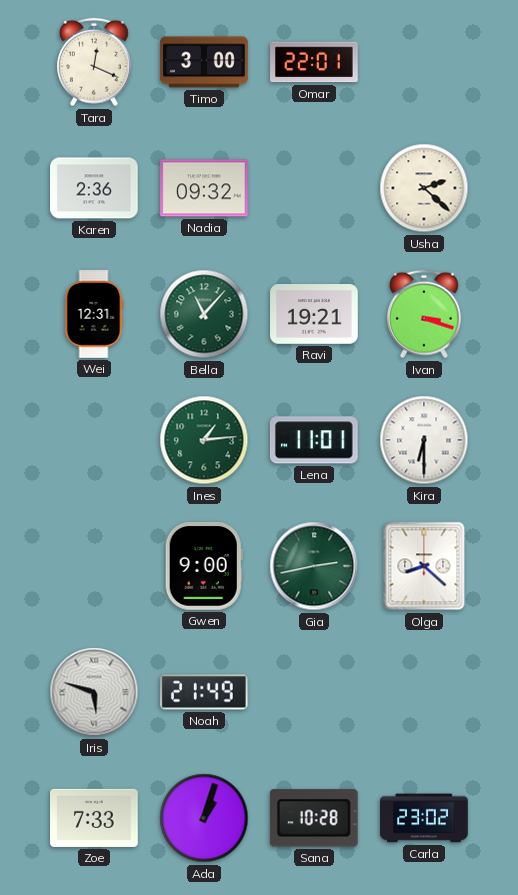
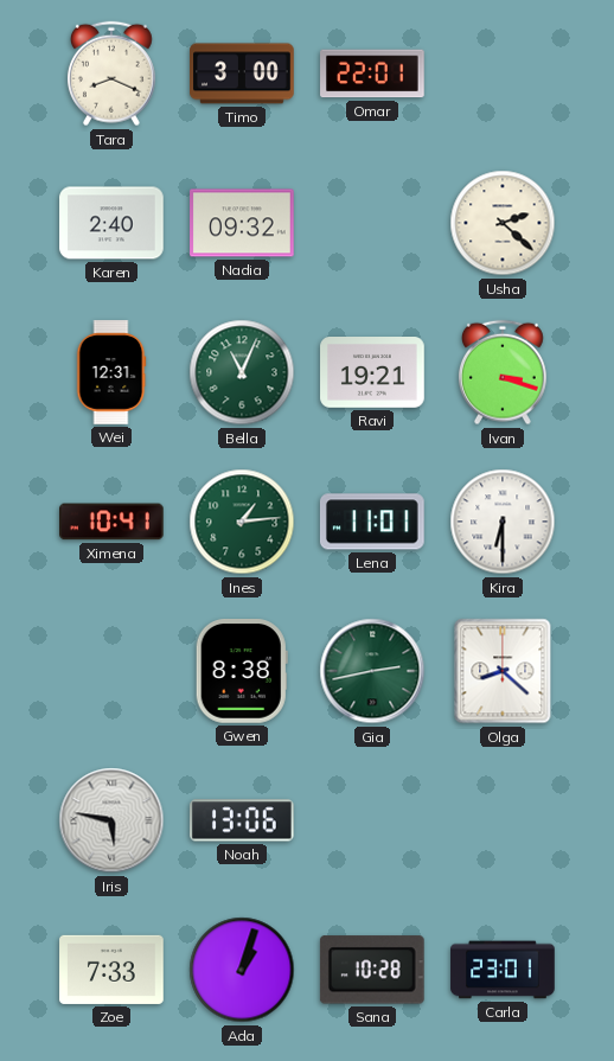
Tara: 12:19 -> 8:19
Karen: 2:36 -> 2:40
Bella: 11:07 -> 11:04
Ximena: none -> 10:41
Gwen: 9:00 -> 8:38
Iris: 5:48 -> 5:47
Noah: 21:49 -> 13:06
Carla: 23:02 -> 23:01
